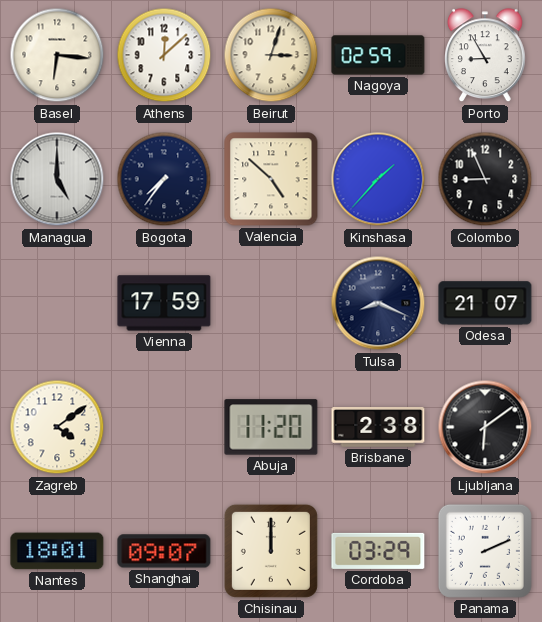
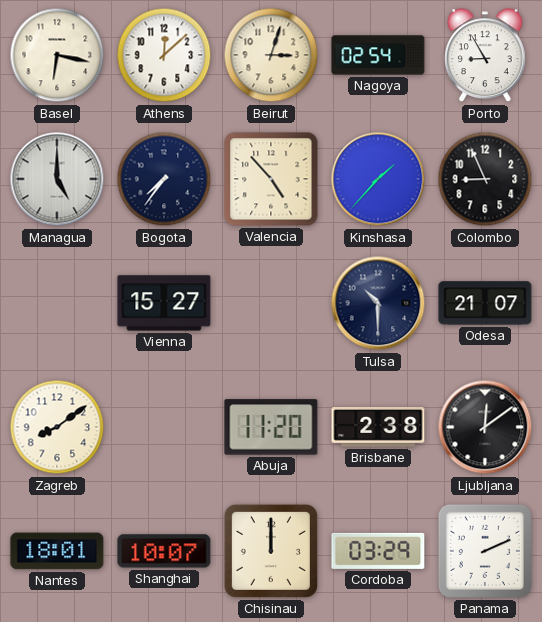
Basel: 6:16 -> 6:17
Nagoya: 02:59 -> 02:54
Valencia: 4:52 -> 4:53
Vienna: 17:59 -> 15:27
Tulsa: 8:19 -> 10:30
Zagreb: 4:09 -> 8:09
Ljubljana: 6:09 -> 12:09
Shanghai: 09:07 -> 10:07
